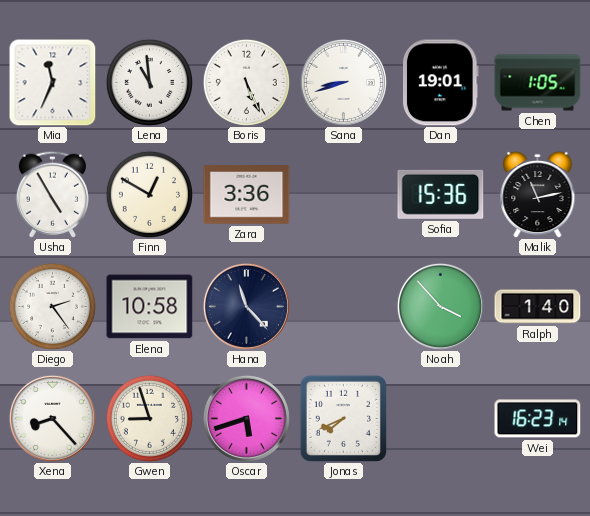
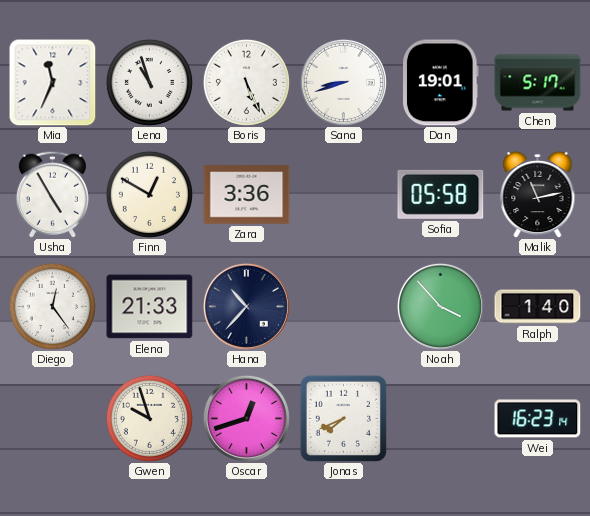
Lena: 10:59 -> 10:57
Chen: 1:05 -> 5:17
Sofia: 15:36 -> 05:58
Diego: 2:24 -> 12:24
Elena: 10:58 -> 21:33
Hana: 11:23 -> 10:37
Xena: 8:23 -> none
Gwen: 8:57 -> 9:57
Oscar: 5:42 -> 12:42
